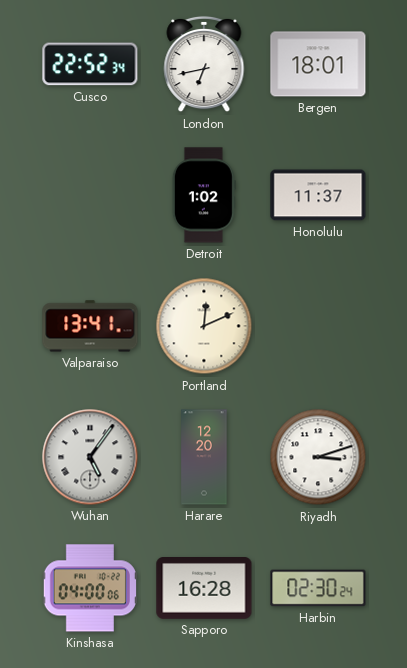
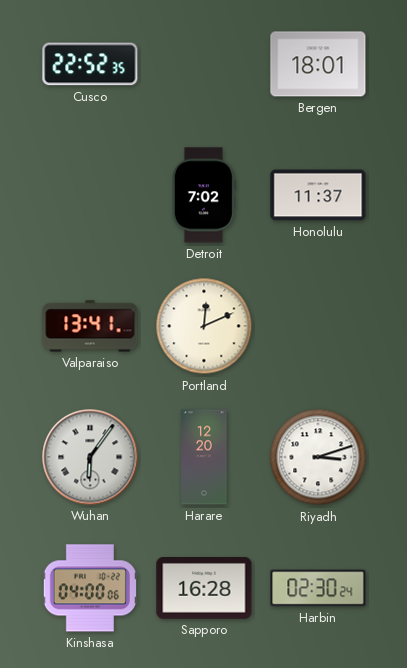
Cusco: 22:52:34 -> 22:52:35
London: 6:43 -> none
Detroit: 1:02 -> 7:02
Wuhan: 5:06 -> 6:06
